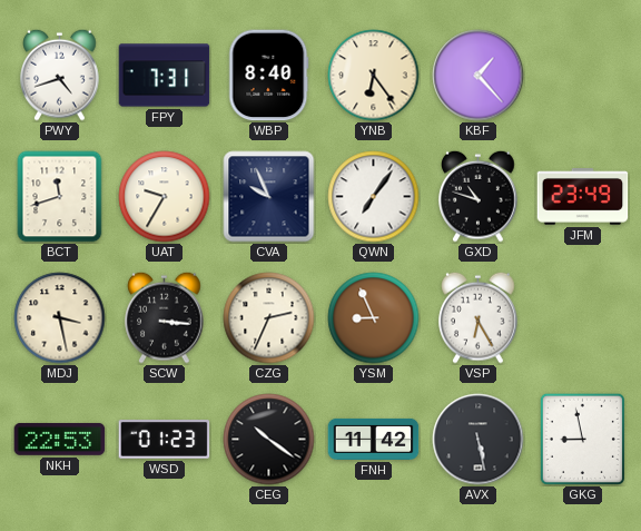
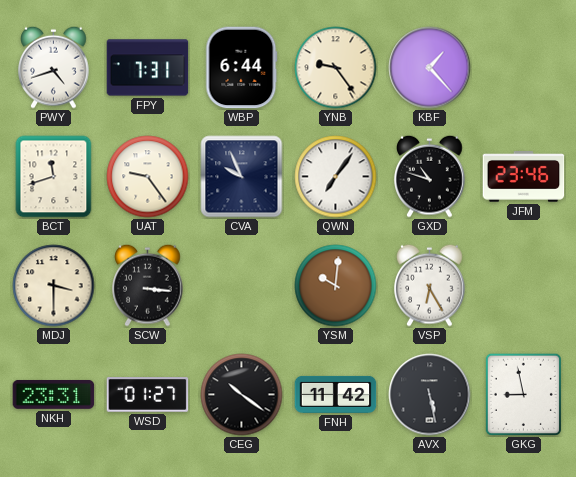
WBP: 8:40 -> 6:44
YNB: 6:24 -> 9:24
UAT: 9:35 -> 9:24
JFM: 23:49 -> 23:46
MDJ: 3:28 -> 3:30
CZG: 2:34 -> none
YSM: 8:56 -> 10:01
NKH: 22:53 -> 23:31
WSD: 01:23 -> 01:27
